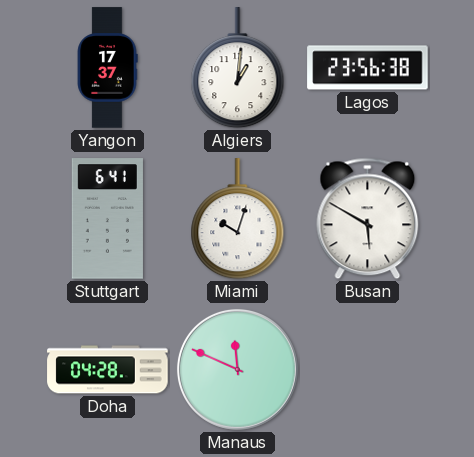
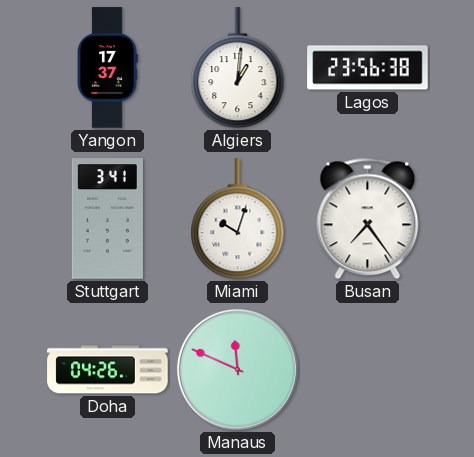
Stuttgart: 6:41 -> 3:41
Busan: 5:50 -> 7:24
Doha: 04:28 -> 04:26
